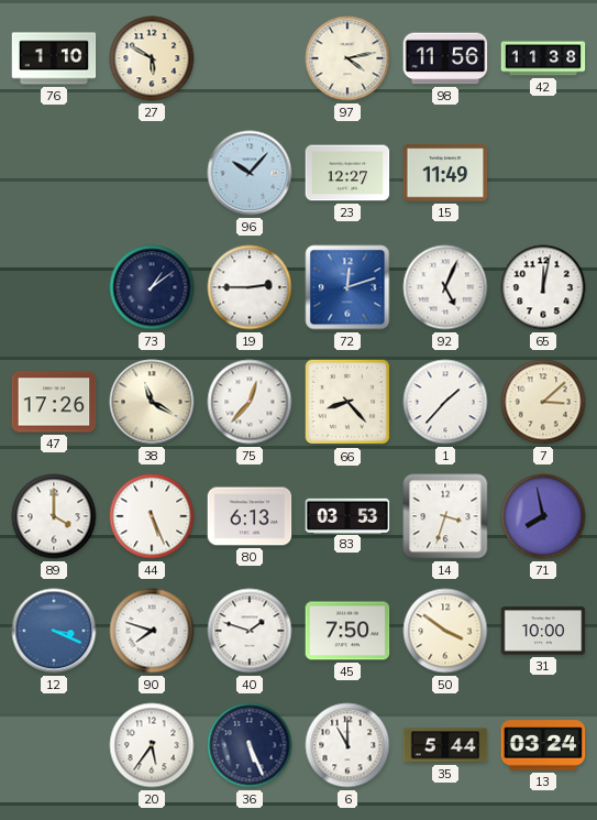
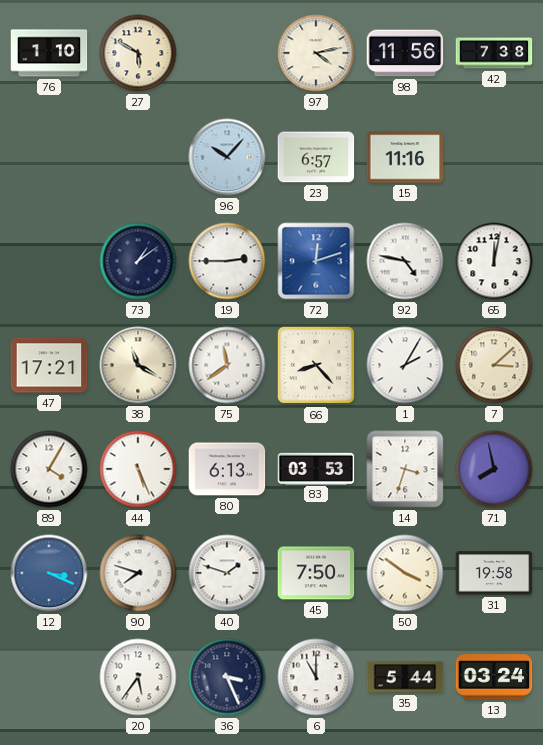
42: 11:38 -> 7:38
23: 12:27 -> 6:57
15: 11:49 -> 11:16
92: 5:04 -> 4:47
47: 17:26 -> 17:21
75: 12:37 -> 11:39
1: 1:37 -> 2:05
89: 4:00 -> 4:05
31: 10:00 -> 19:58
36: 5:26 -> 3:26
